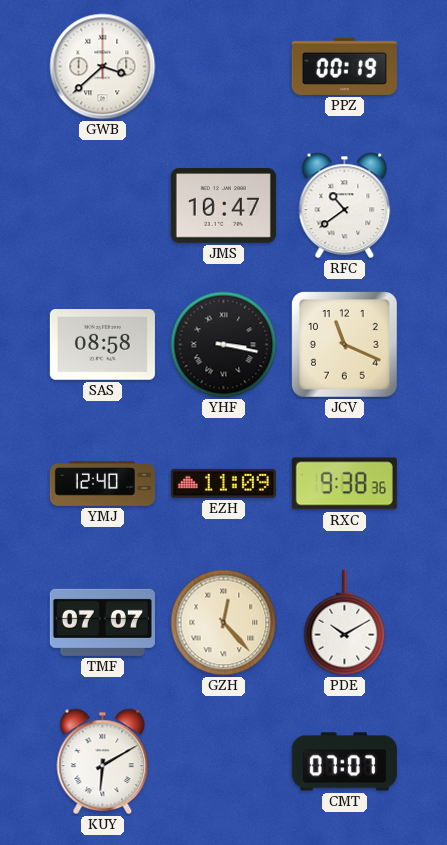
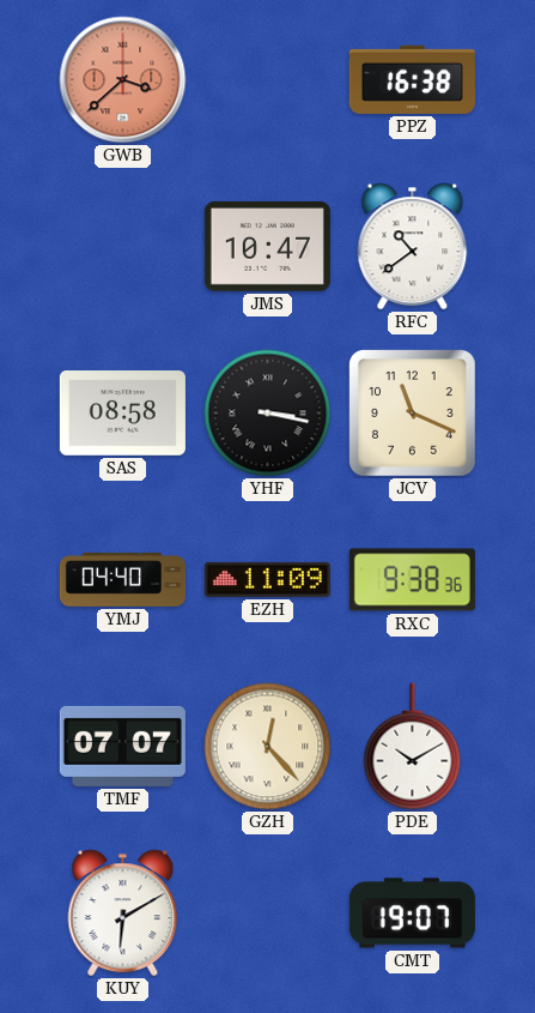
GWB dial: white -> salmon
PPZ: 00:19 -> 16:38
YMJ: 12:40 -> 04:40
CMT: 07:07 -> 19:07
